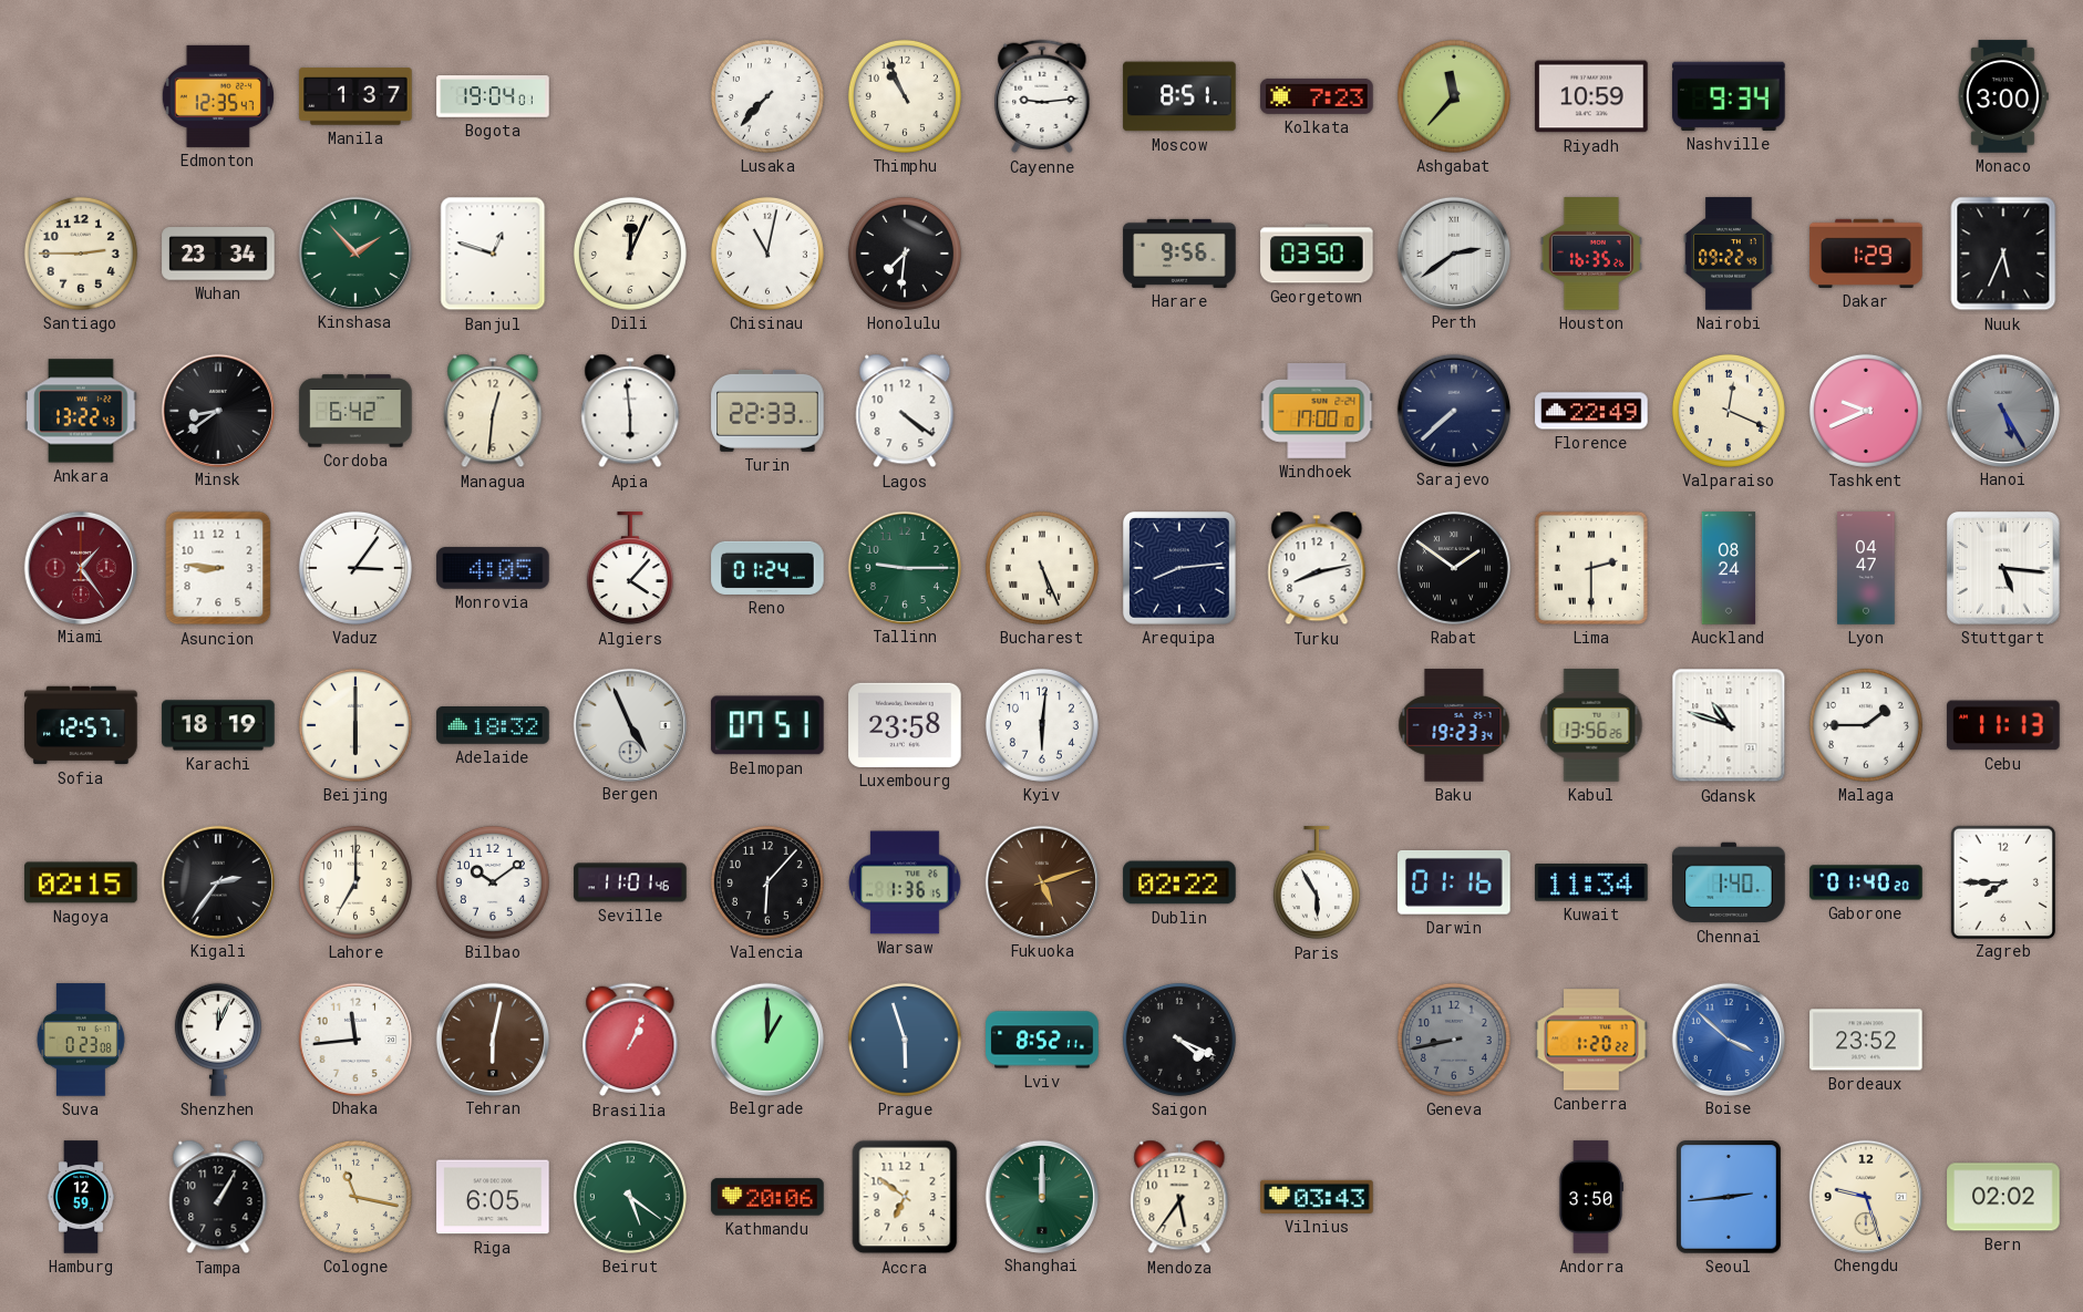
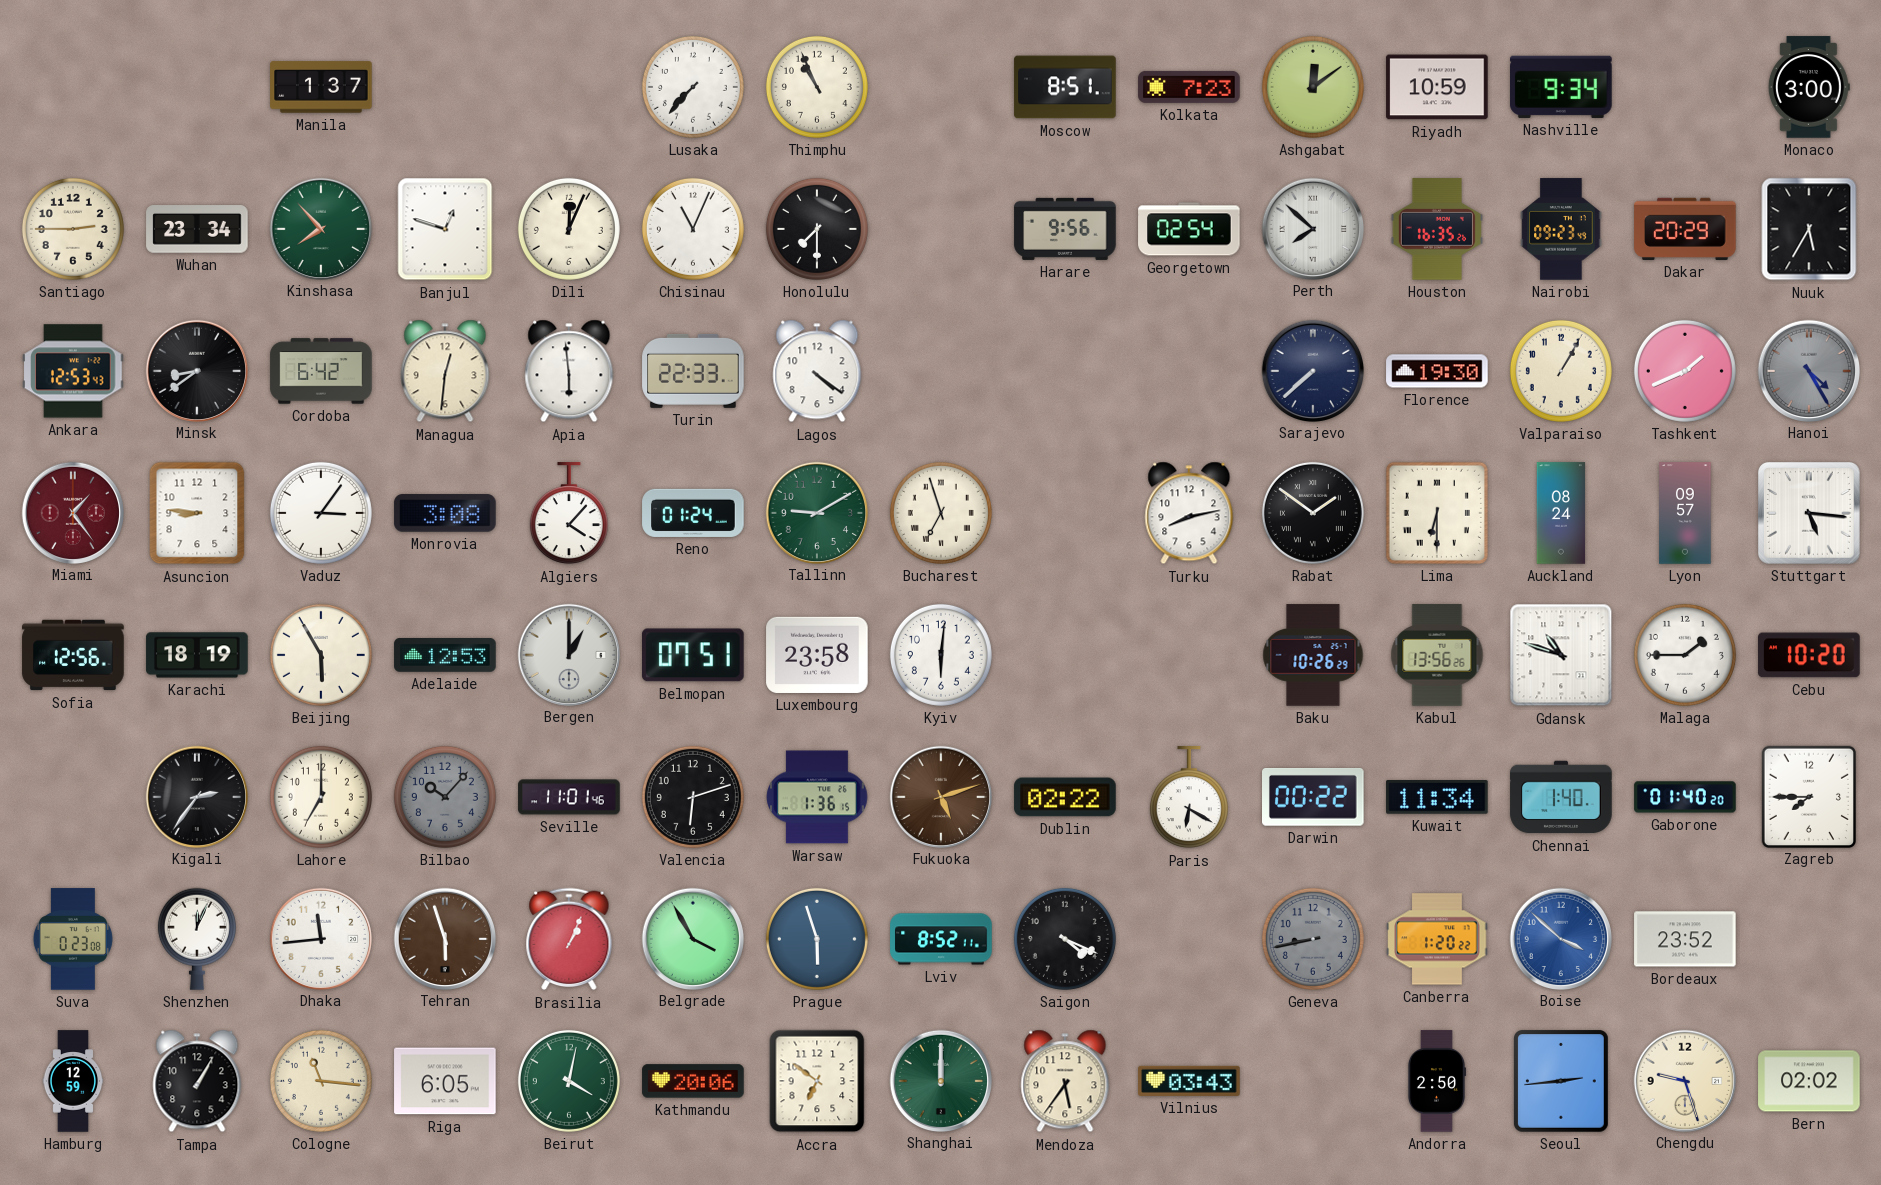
Edmonton: 12:35 -> none
Bogota: 19:04 -> none
Cayenne: 9:14 -> none
Ashgabat: 11:37 -> 12:09
Kinshasa: 1:53 -> 7:53
Chisinau: 11:02 -> 11:04
Honolulu: 7:31 -> 7:30
Georgetown: 03:50 -> 02:54
Perth: 2:39 -> 7:52
Nairobi: 09:22 -> 09:23
Dakar: 1:29 -> 20:29
Nuuk: 5:34 -> 5:35
Ankara: 13:22 -> 12:53
Windhoek: 17:00 -> none
Florence: 22:49 -> 19:30
Valparaiso: 12:19 -> 1:05
Tashkent: 9:41 -> 1:41
Hanoi: 5:25 -> 4:25
Monrovia: 4:05 -> 3:08
Tallinn: 9:15 -> 9:10
Bucharest: 5:26 -> 6:57
Arequipa: 8:14 -> none
Lima: 2:30 -> 6:30
Lyon: 04:47 -> 09:57
Sofia: 12:57 -> 12:56
Beijing: 6:00 -> 5:55
Adelaide: 18:32 -> 12:53
Bergen: 4:56 -> 1:00
Baku: 19:23 -> 10:26
Cebu: 11:13 -> 10:20
Nagoya: 02:15 -> none
Bilbao: 10:09 -> 10:07
Bilbao dial: white -> grey
Valencia: 6:07 -> 6:12
Paris: 5:55 -> 6:20
Darwin: 01:16 -> 00:22
Tehran: 6:02 -> 5:57
Belgrade: 1:00 -> 3:55
Cologne: 11:17 -> 11:16
Beirut: 5:21 -> 4:02
Andorra: 3:50 -> 2:50
